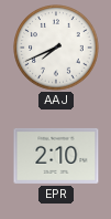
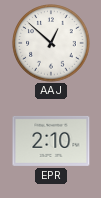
AAJ: 7:41 -> 12:52
